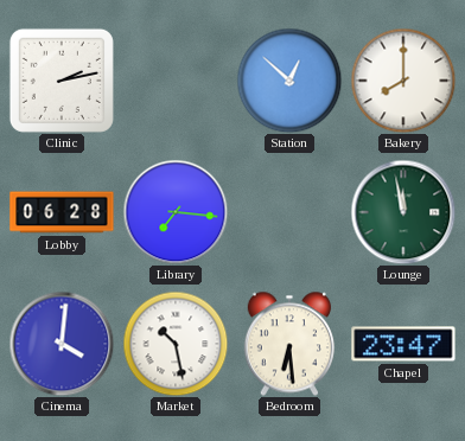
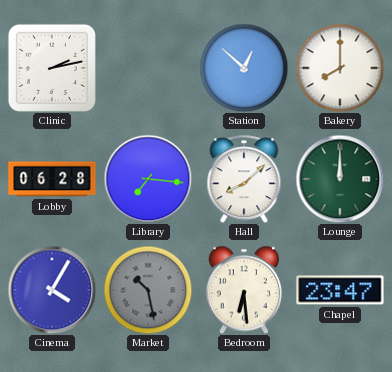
Hall: none -> 8:08
Lounge: 11:58 -> 12:00
Cinema: 4:01 -> 4:05
Market dial: white -> grey
